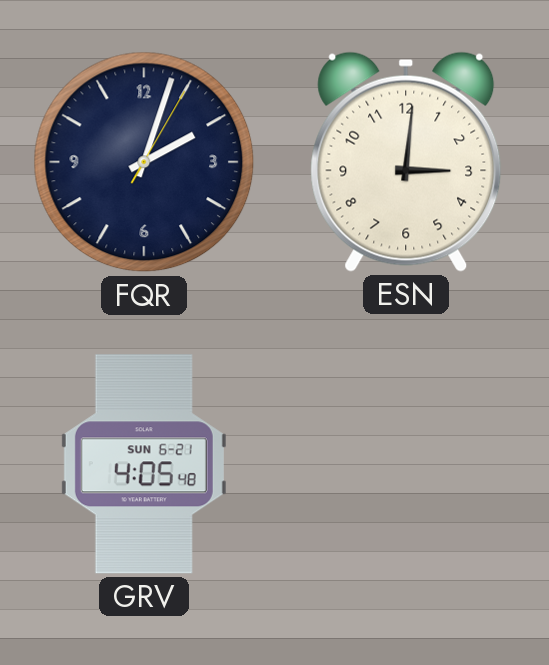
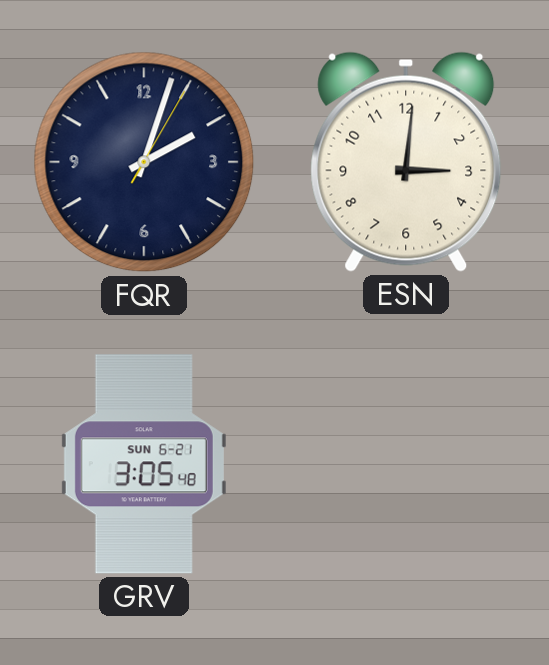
GRV: 4:05 -> 3:05
